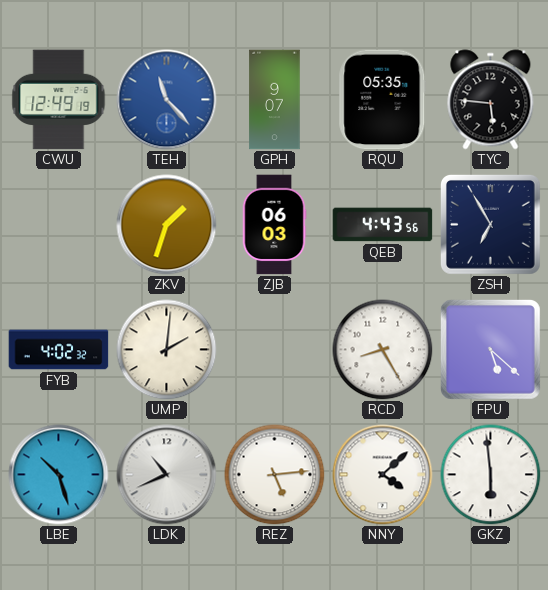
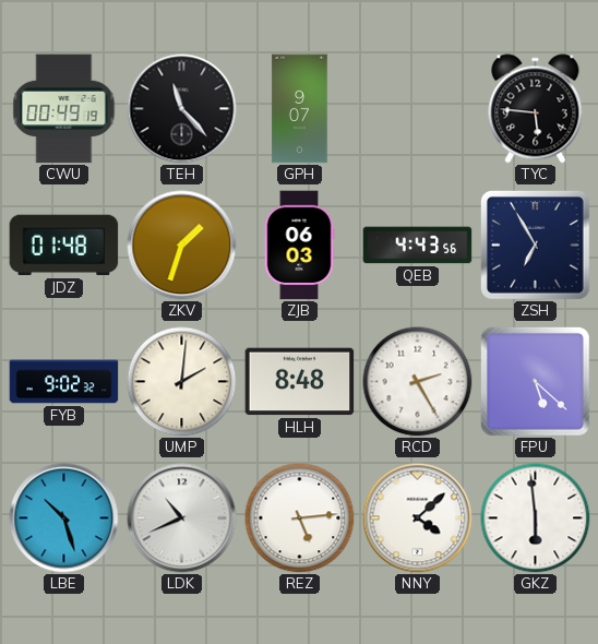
CWU: 12:49 -> 00:49
TEH dial: blue -> black
RQU: 05:35 -> none
JDZ: none -> 01:48
FYB: 4:02 -> 9:02
HLH: none -> 8:48
RCD: 8:25 -> 2:25
